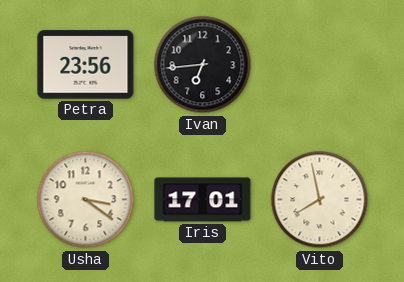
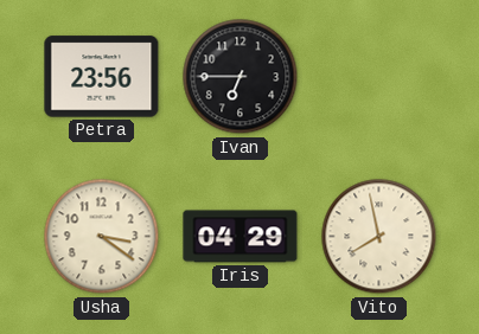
Ivan: 6:44 -> 6:45
Iris: 17:01 -> 04:29
